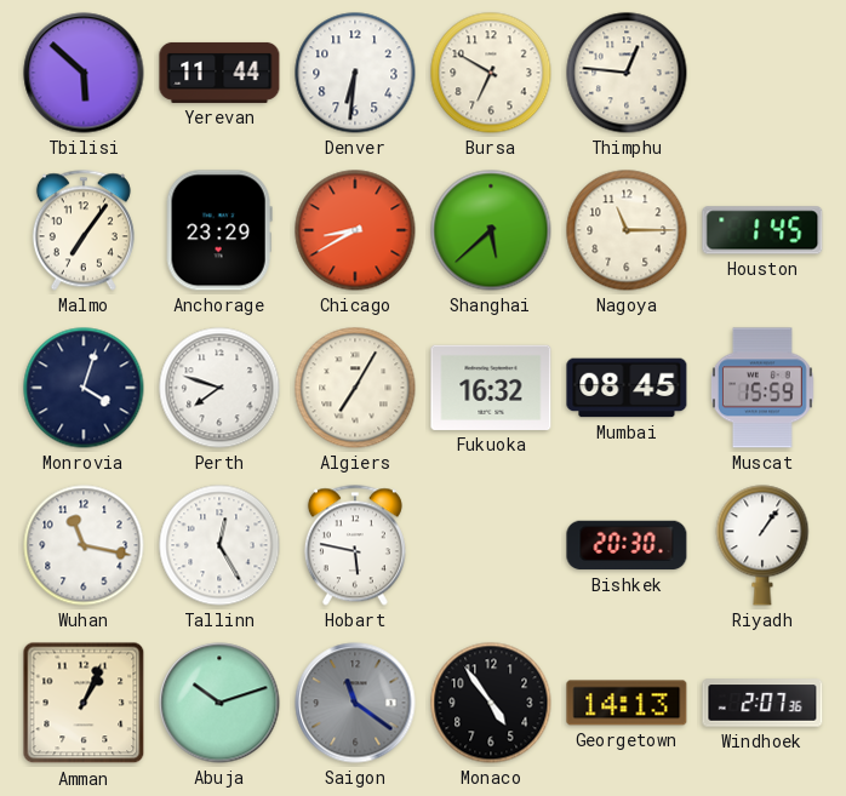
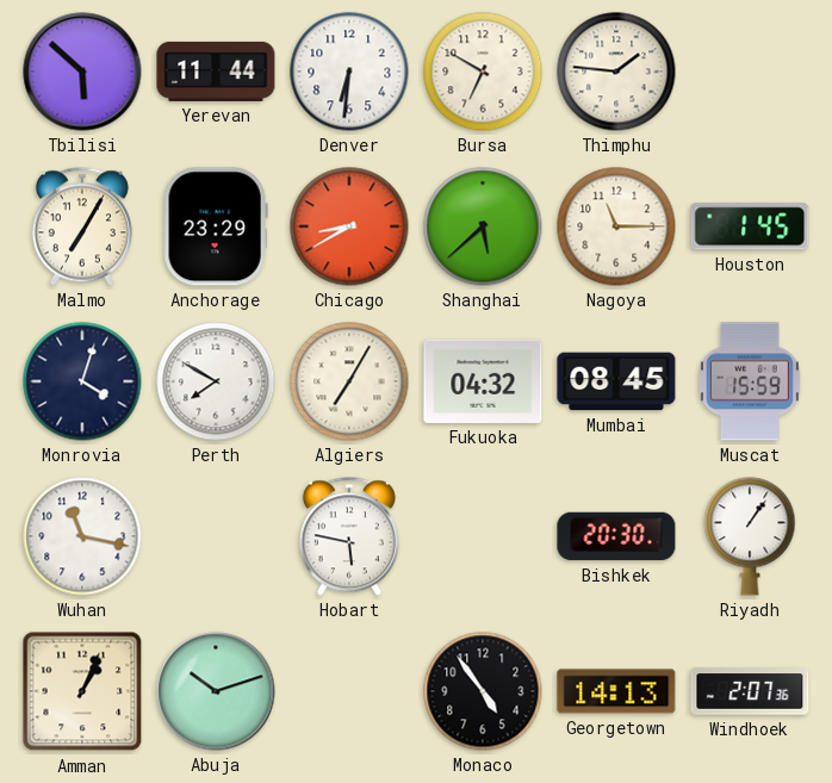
Thimphu: 12:46 -> 1:46
Malmo: 7:06 -> 7:05
Perth: 7:48 -> 7:50
Fukuoka: 16:32 -> 04:32
Tallinn: 12:25 -> none
Saigon: 11:21 -> none
